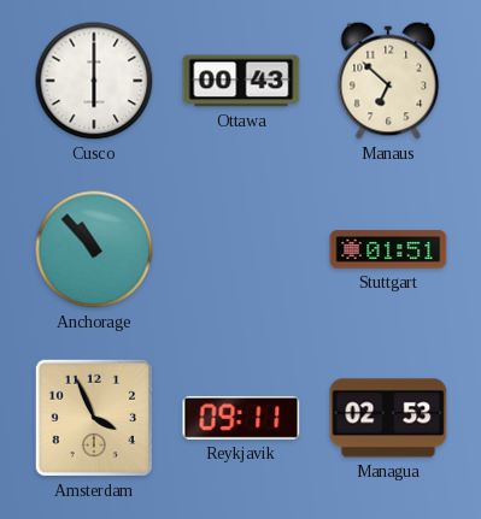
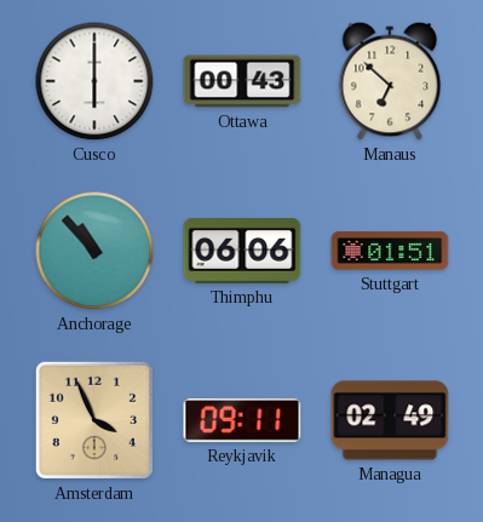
Thimphu: none -> 06:06
Managua: 02:53 -> 02:49
